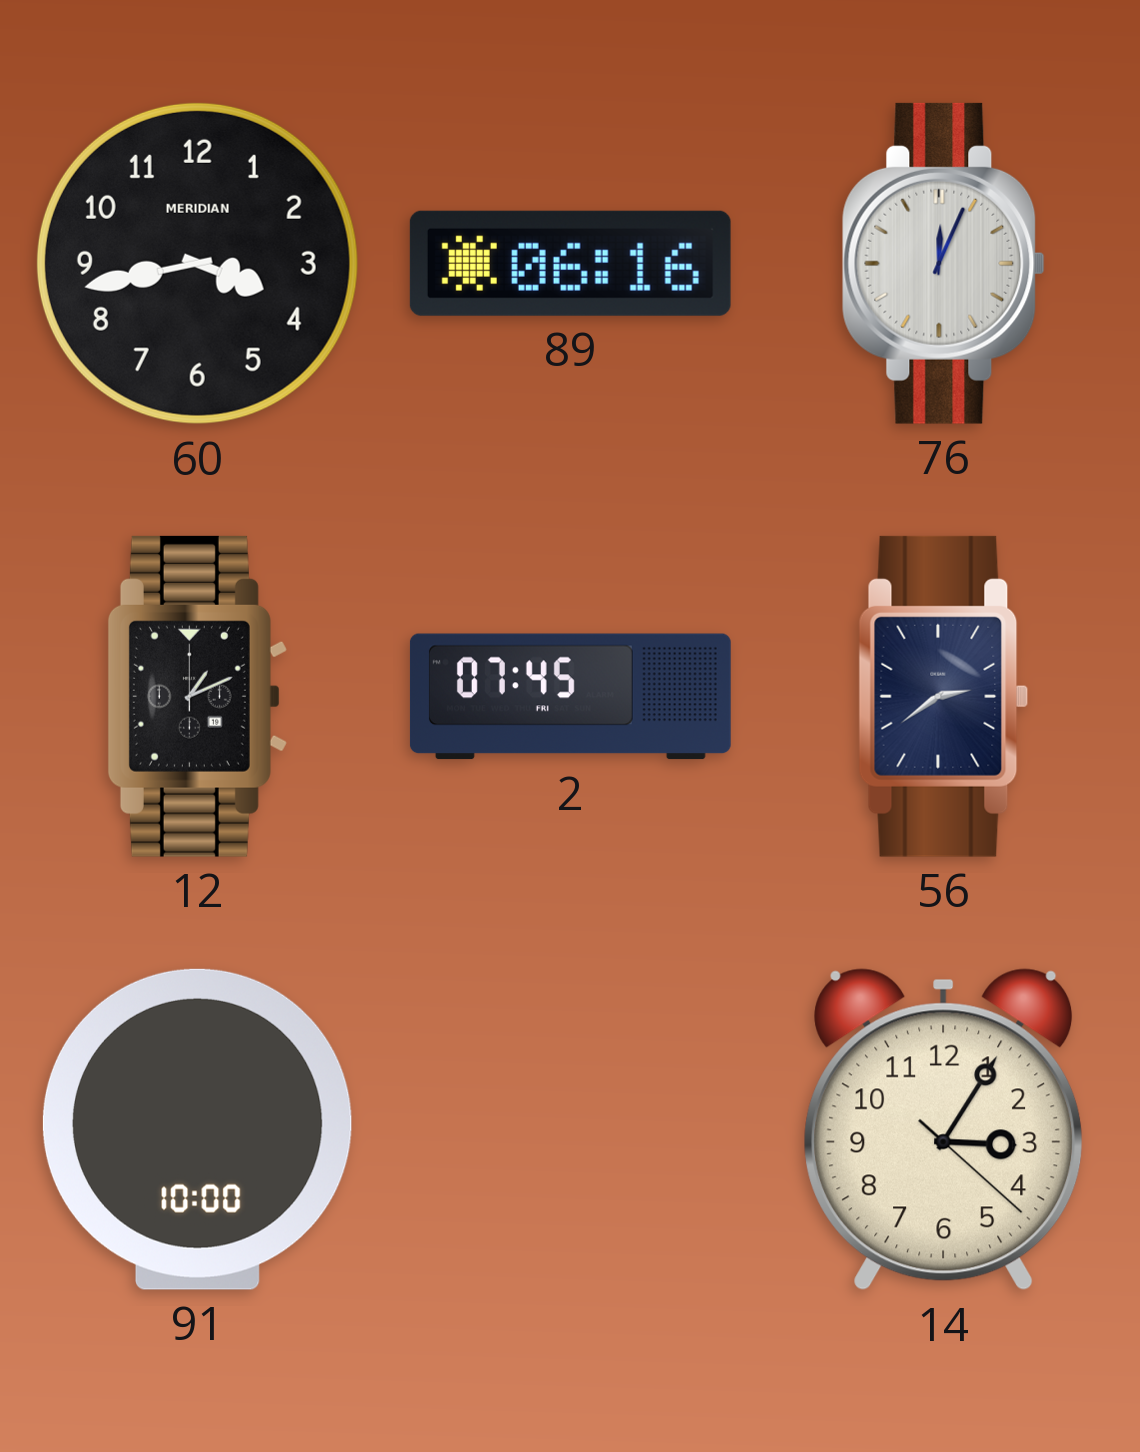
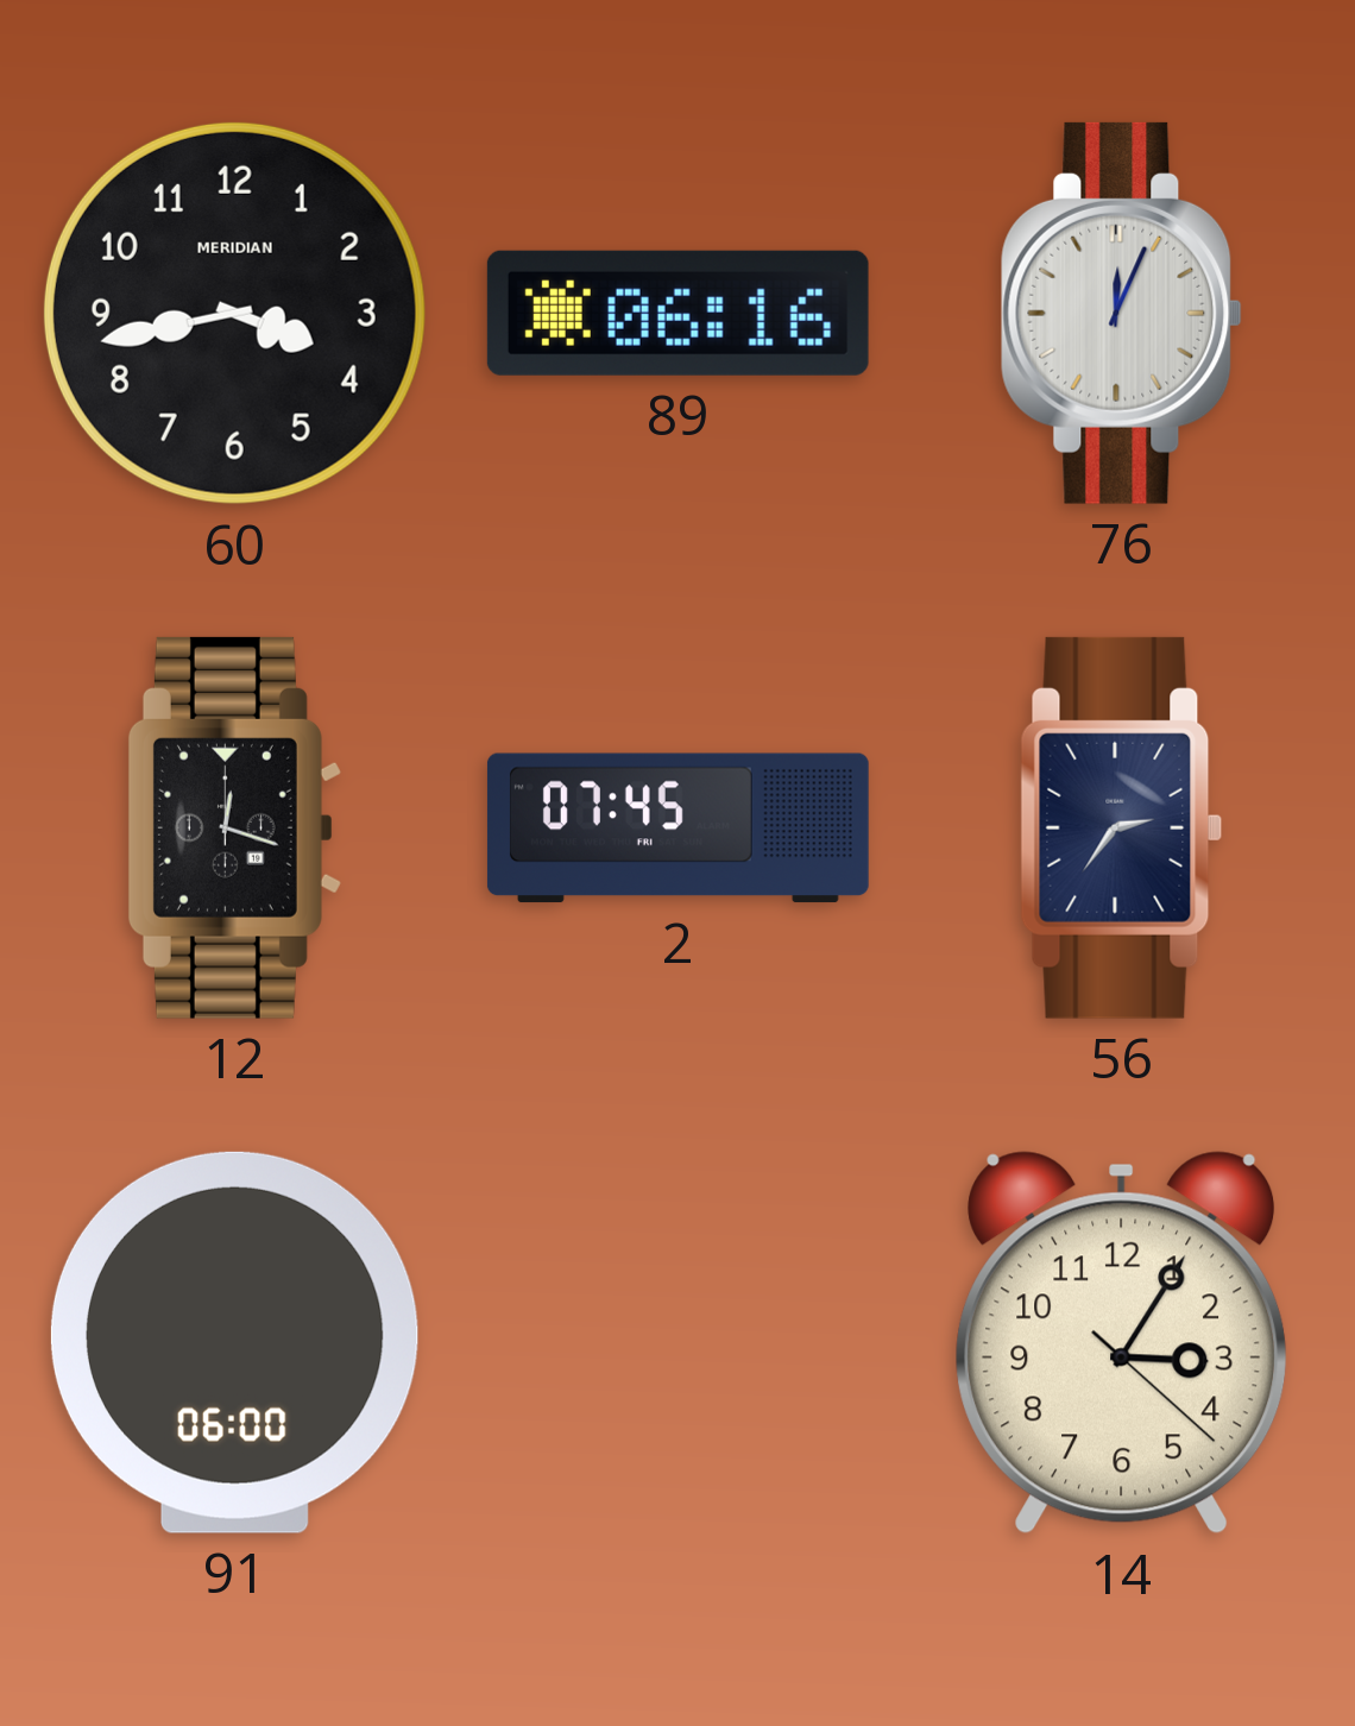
12: 1:11 -> 12:18
56: 2:39 -> 2:36
91: 10:00 -> 06:00
